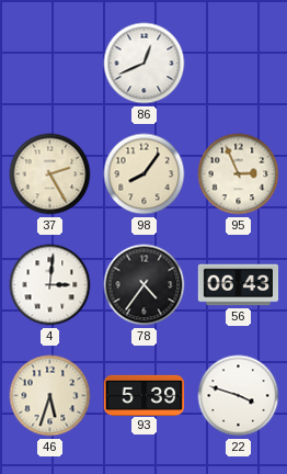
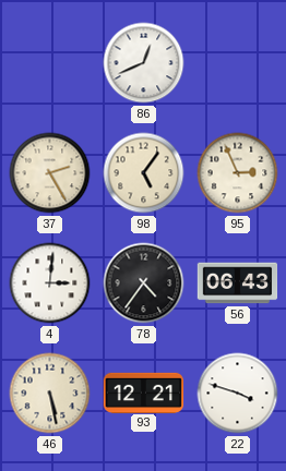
98: 8:06 -> 5:06
46: 5:33 -> 5:28
93: 5:39 -> 12:21
